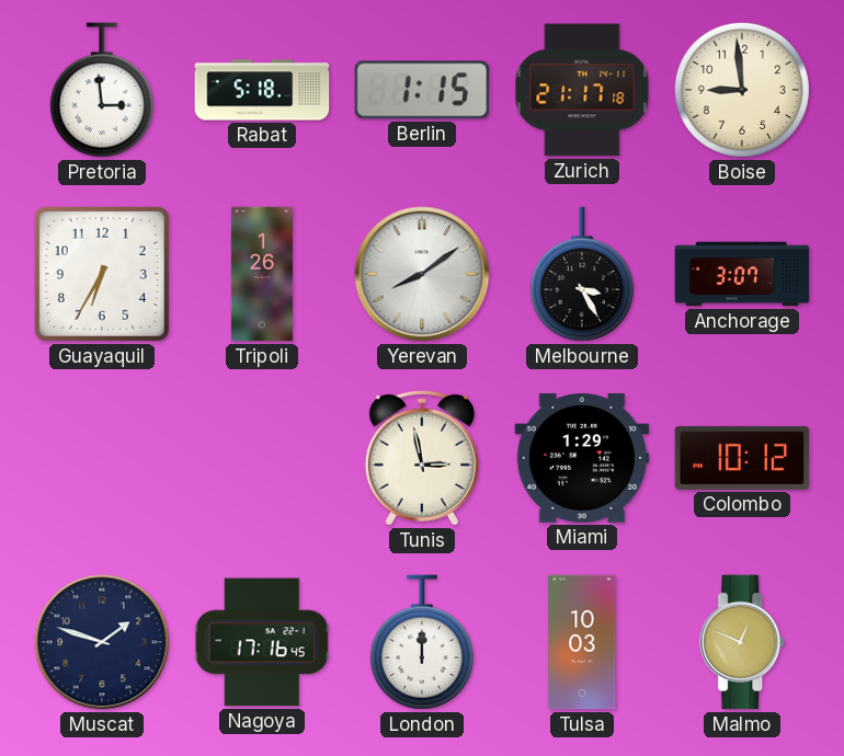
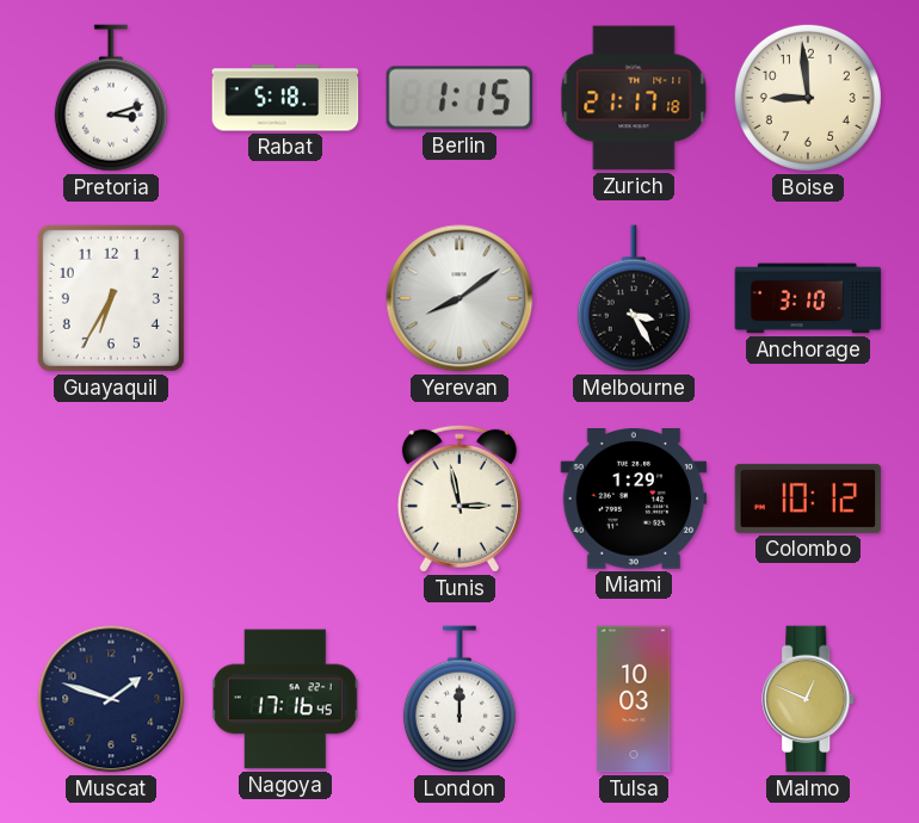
Pretoria: 2:59 -> 3:12
Tripoli: 1:26 -> none
Anchorage: 3:07 -> 3:10
